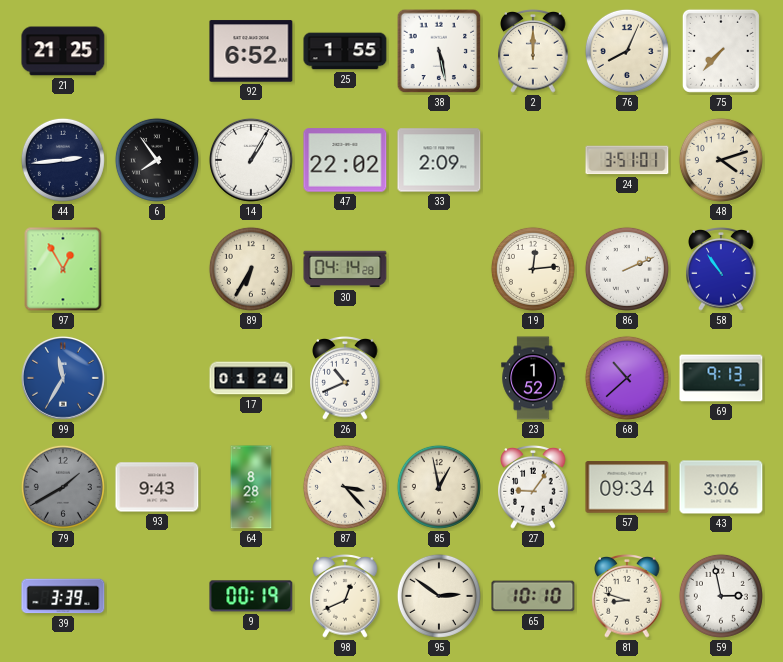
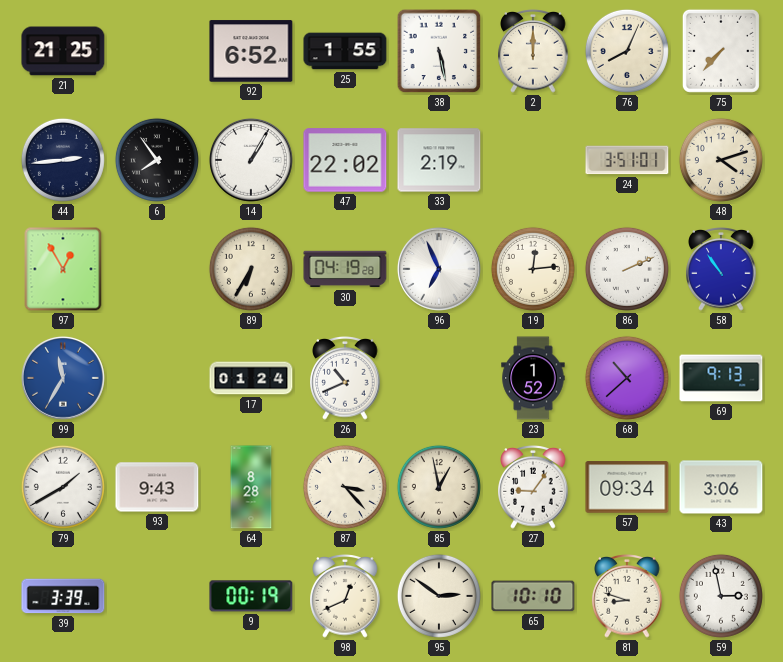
33: 2:09 -> 2:19
30: 04:14 -> 04:19
96: none -> 6:56
79 dial: grey -> white
